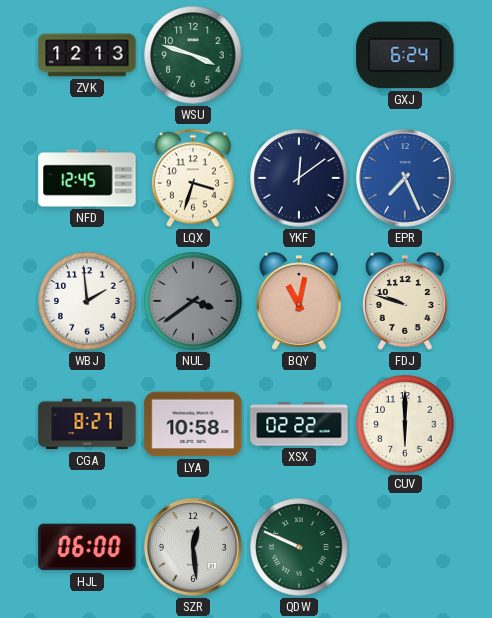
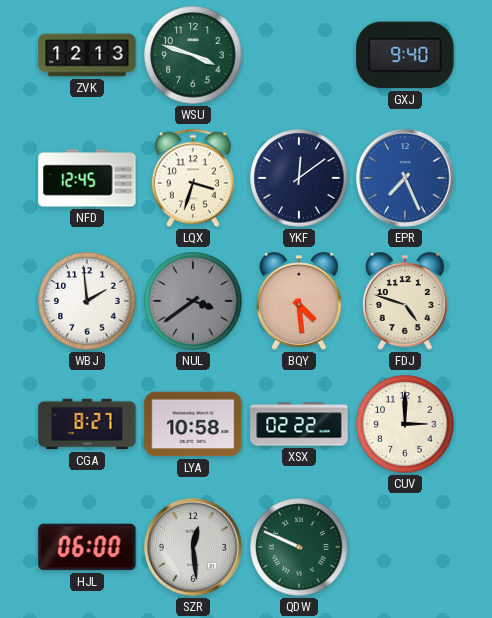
GXJ: 6:24 -> 9:40
BQY: 11:02 -> 4:29
FDJ: 9:48 -> 4:48
CUV: 6:00 -> 3:00
